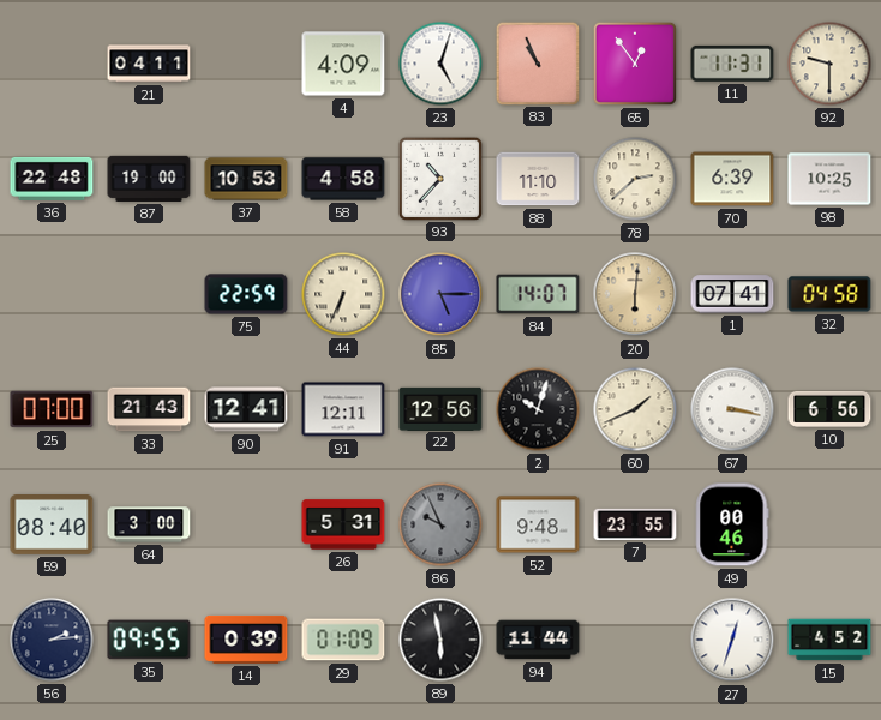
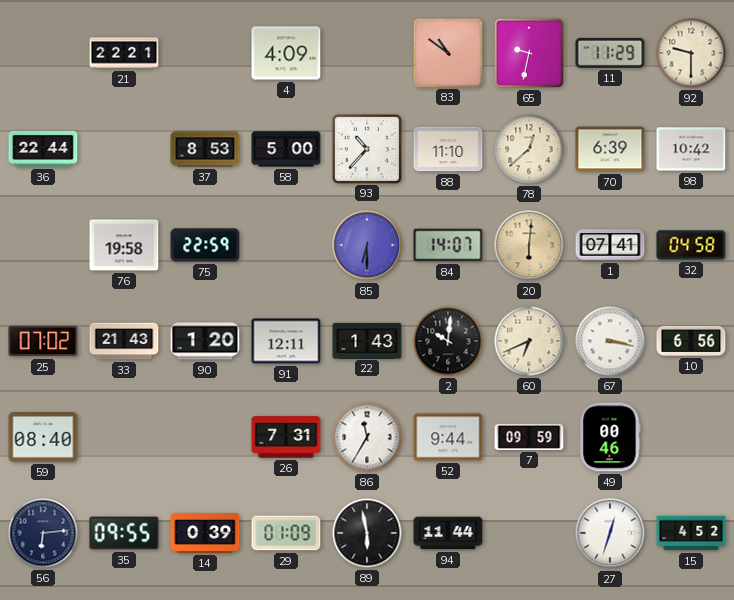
21: 04:11 -> 22:21
23: 5:03 -> none
83: 10:56 -> 10:51
65: 12:54 -> 9:32
11: 11:31 -> 11:29
36: 22:48 -> 22:44
87: 19:00 -> none
37: 10:53 -> 8:53
58: 4:58 -> 5:00
78: 2:38 -> 12:38
98: 10:25 -> 10:42
76: none -> 19:58
44: 6:34 -> none
85: 5:15 -> 6:30
25: 07:00 -> 07:02
90: 12:41 -> 1:20
22: 12:56 -> 1:43
2: 10:03 -> 10:01
60: 1:41 -> 6:41
64: 3:00 -> none
26: 5:31 -> 7:31
86: 9:56 -> 11:35
86 dial: grey -> white
52: 9:48 -> 9:44
7: 23:55 -> 09:59
56: 2:14 -> 6:14
